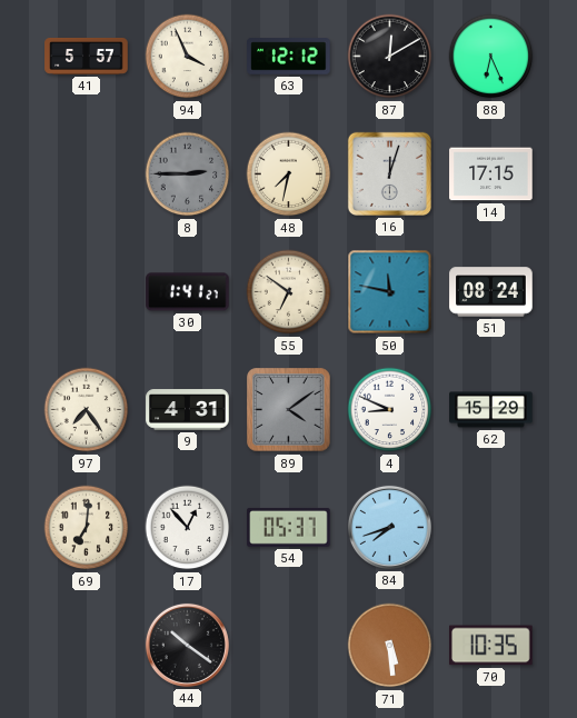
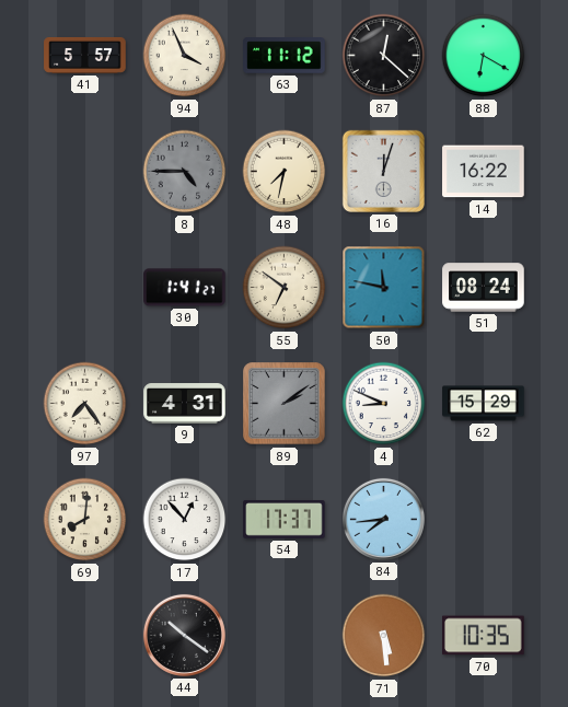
63: 12:12 -> 11:12
87: 12:10 -> 12:22
88: 6:26 -> 6:20
8: 2:45 -> 4:45
14: 17:15 -> 16:22
89: 4:09 -> 2:09
69: 7:01 -> 8:01
54: 05:37 -> 17:37
84: 7:42 -> 7:44
